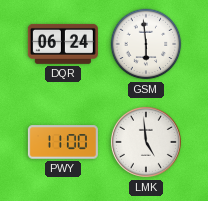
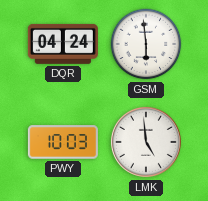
DQR: 06:24 -> 04:24
PWY: 11:00 -> 10:03
